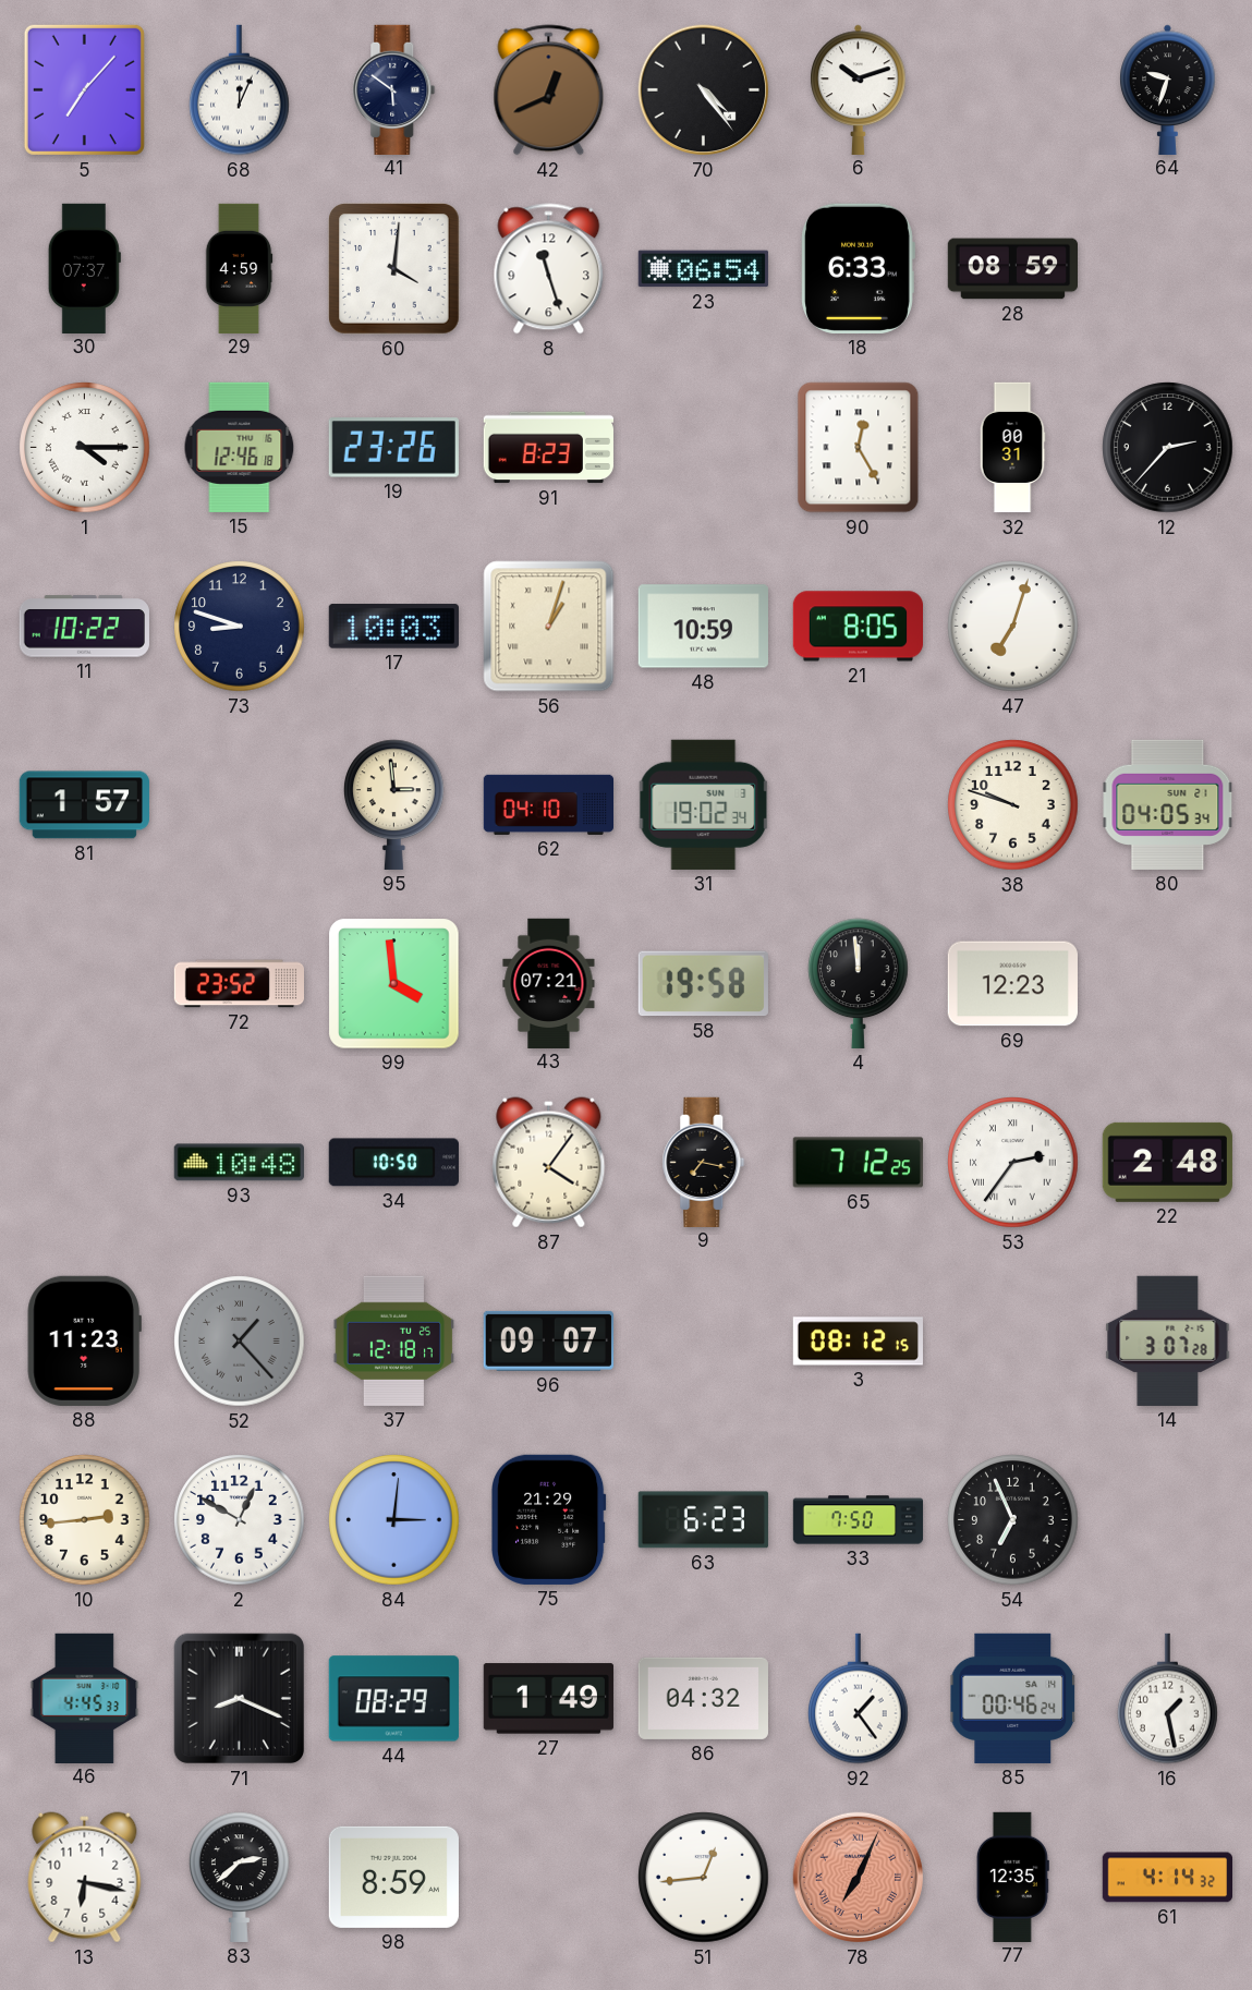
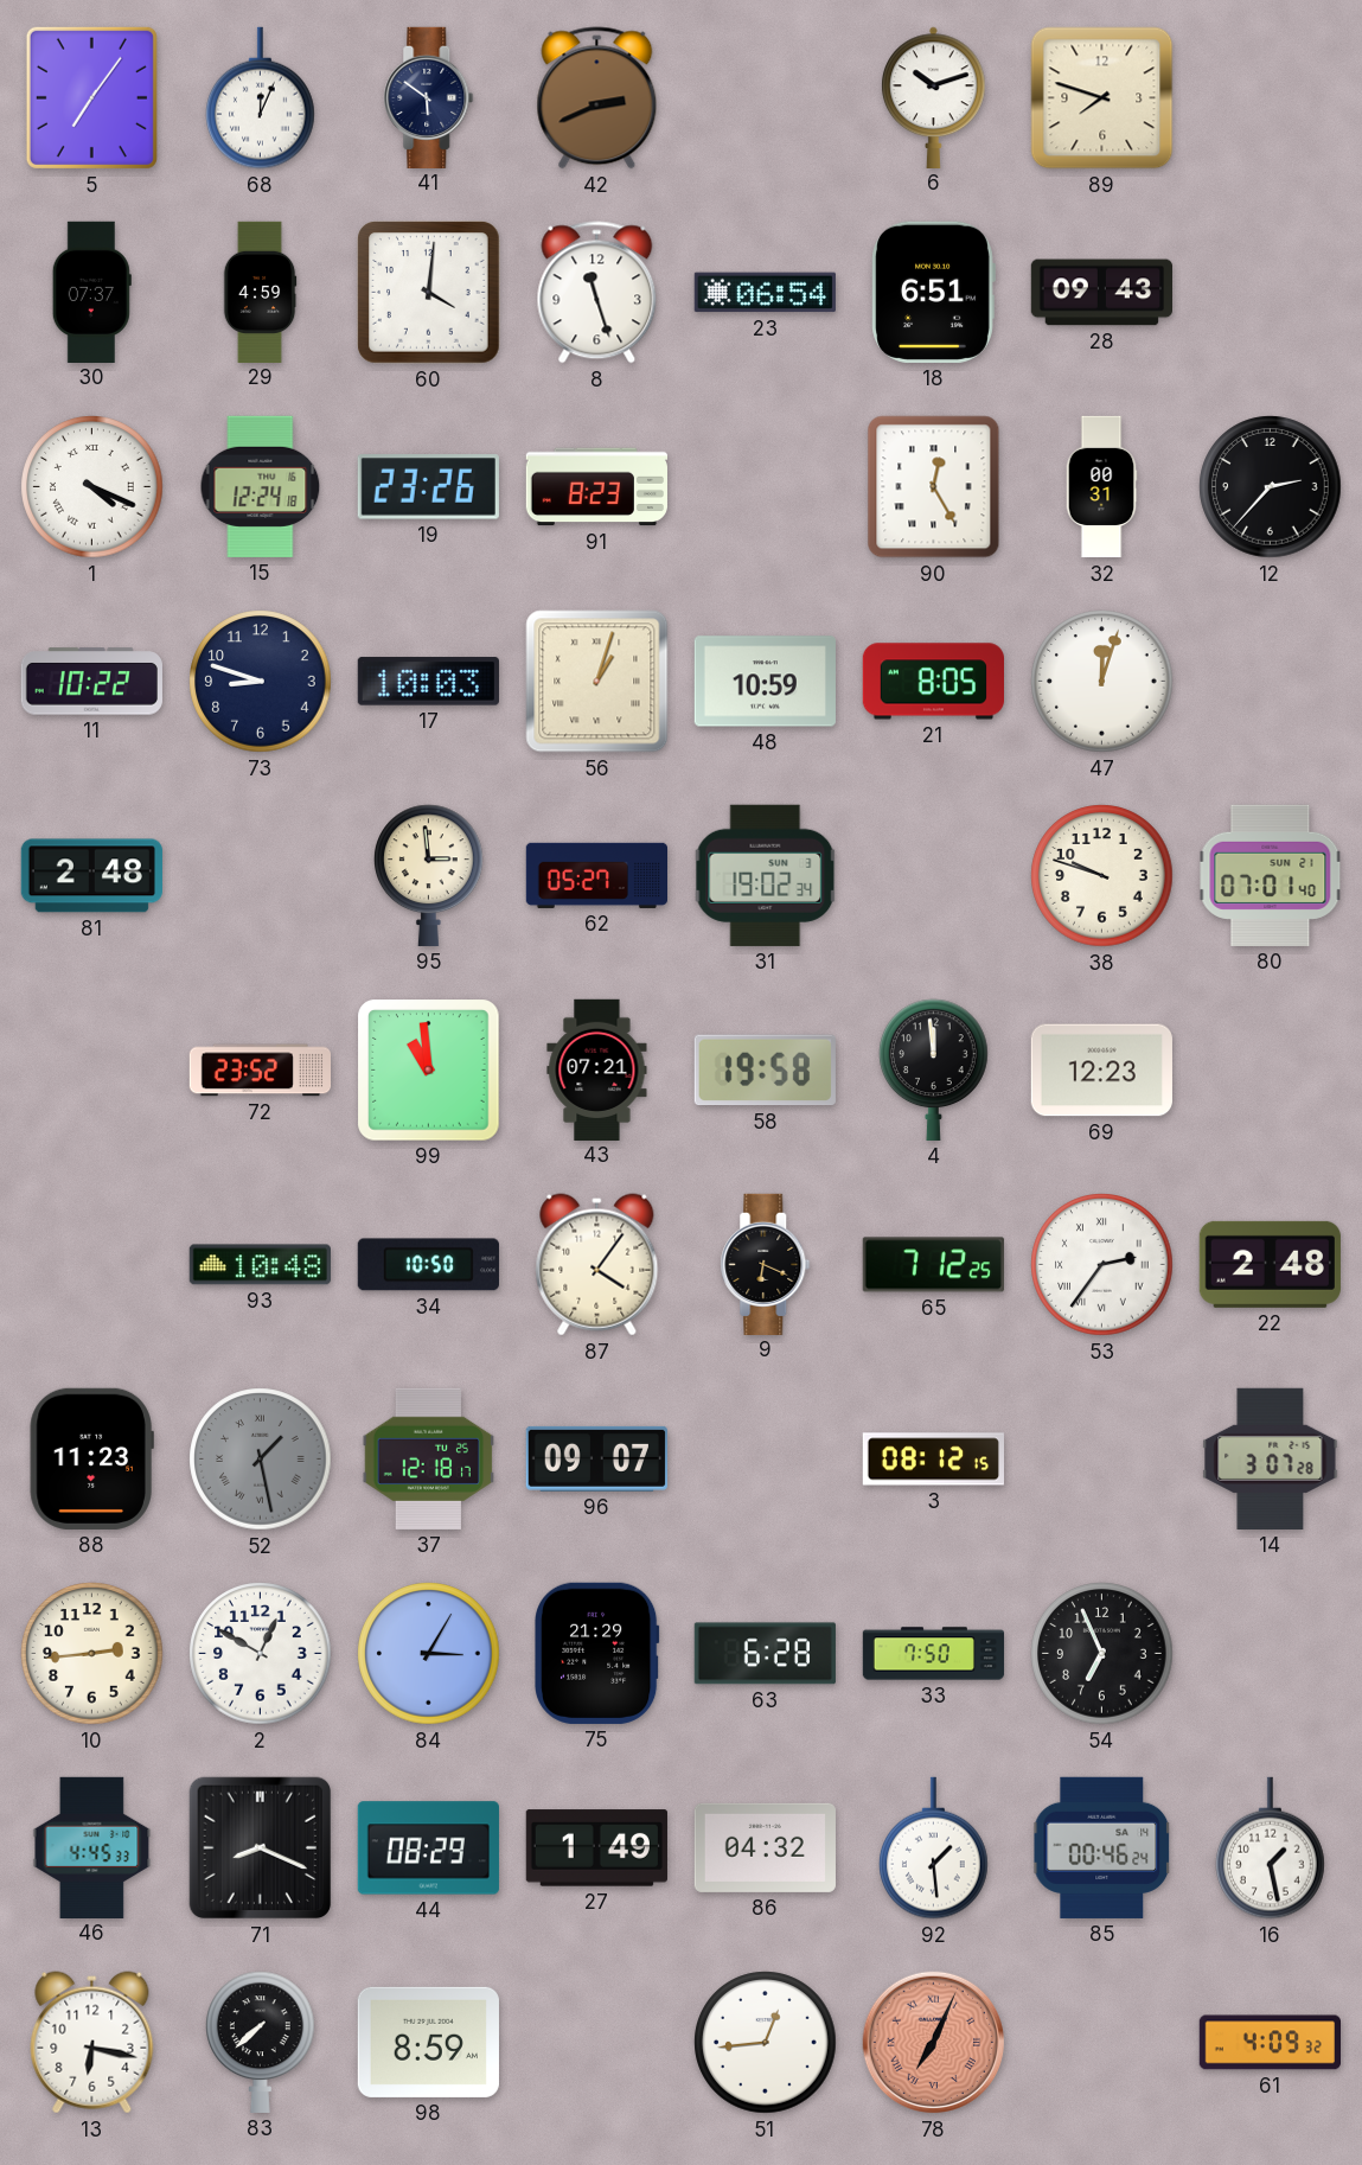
5: 7:07 -> 7:06
42: 12:41 -> 2:41
70: 4:24 -> none
89: none -> 7:48
64: 9:33 -> none
18: 6:33 -> 6:51
28: 08:59 -> 09:43
1: 4:15 -> 4:19
15: 12:46 -> 12:24
47: 7:03 -> 12:03
81: 1:57 -> 2:48
62: 04:10 -> 05:27
80: 04:05 -> 07:01
99: 3:59 -> 10:59
9: 7:17 -> 6:19
52: 1:23 -> 1:28
84: 3:01 -> 3:05
63: 6:23 -> 6:28
92: 1:24 -> 1:29
83: 2:38 -> 7:38
77: 12:35 -> none
61: 4:14 -> 4:09
